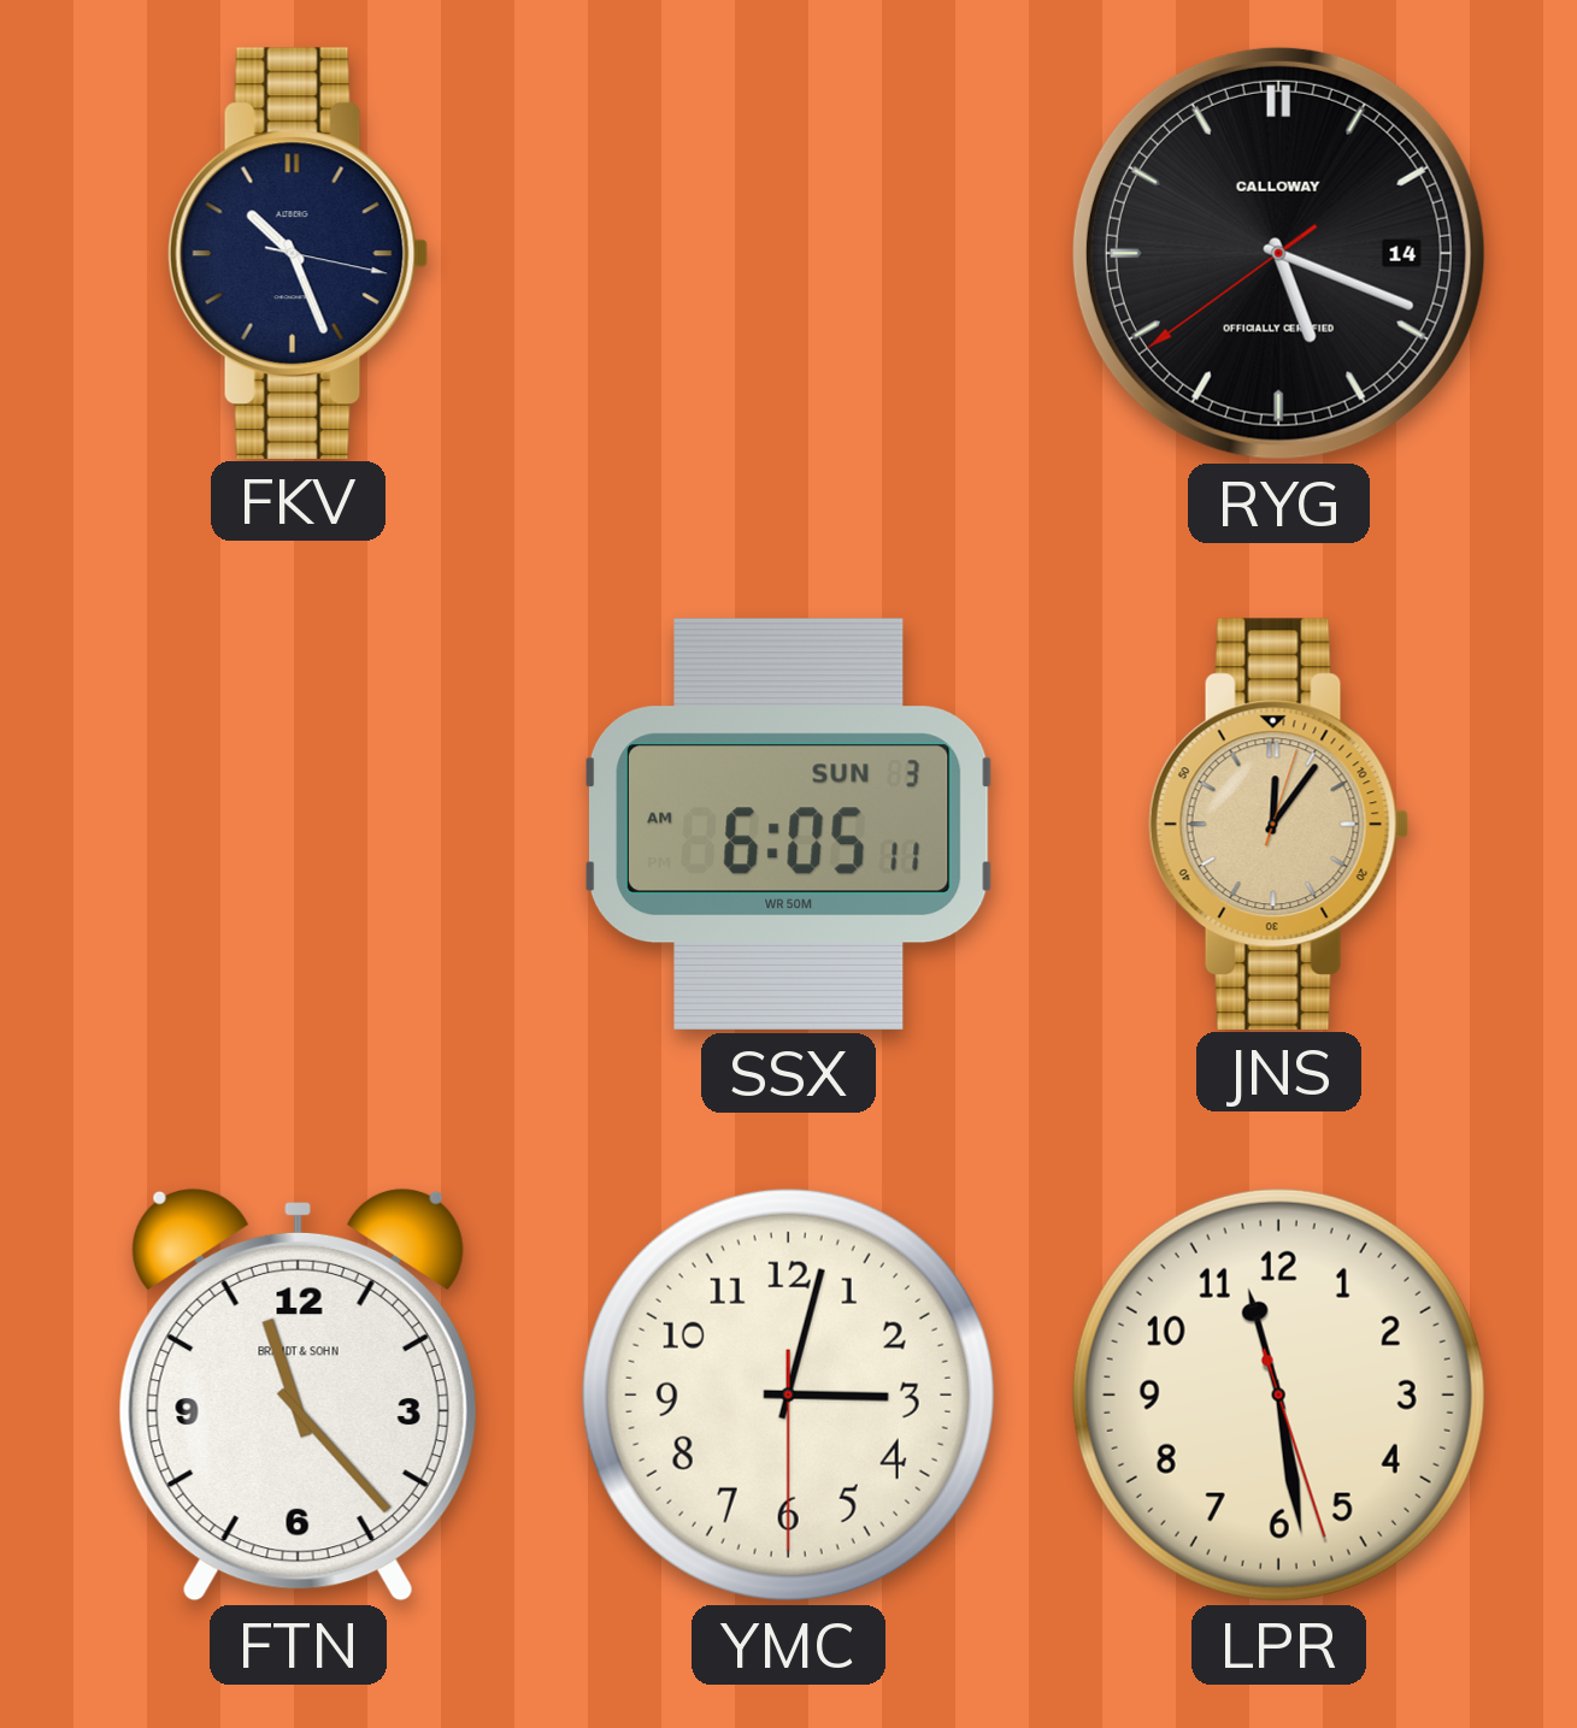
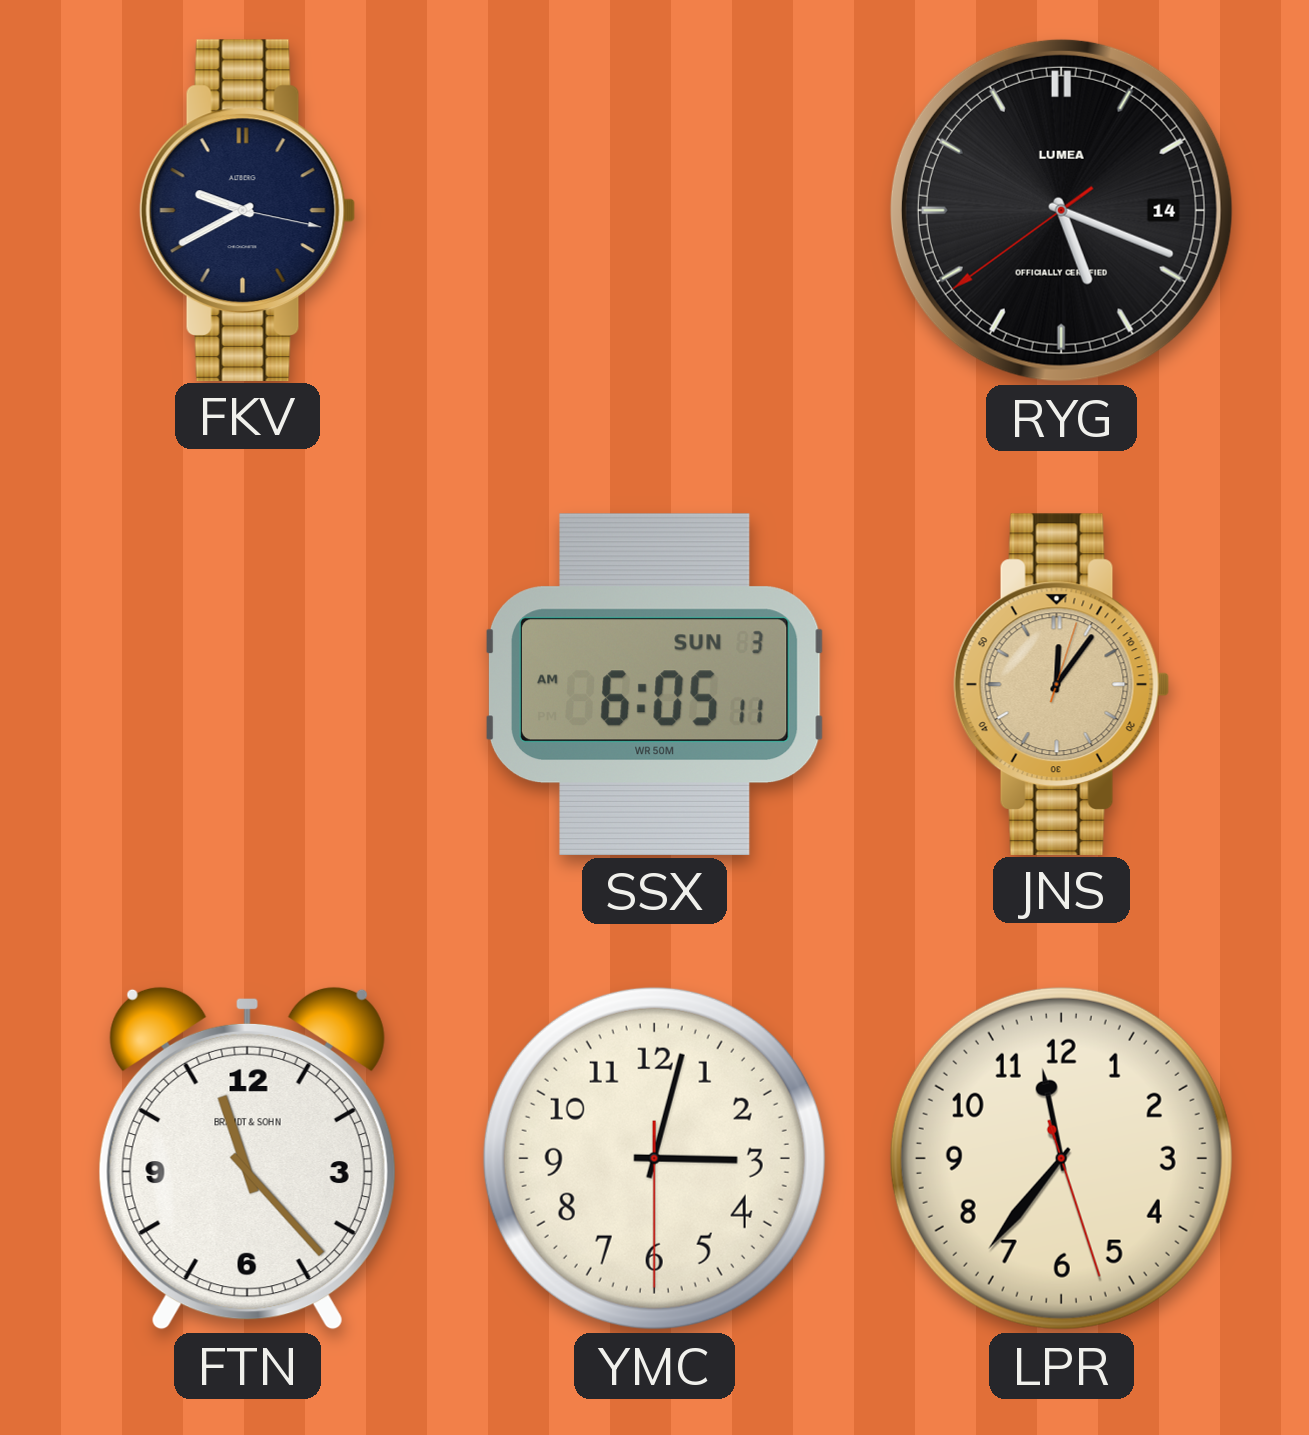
FKV: 10:26 -> 9:40
RYG brand: CALLOWAY -> LUMEA
LPR: 11:28 -> 11:36
